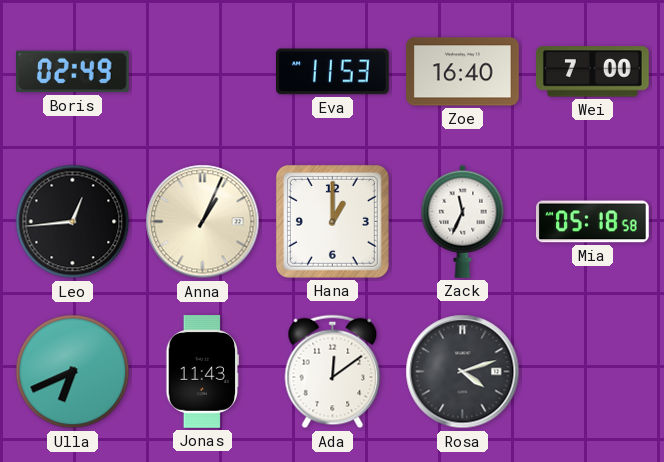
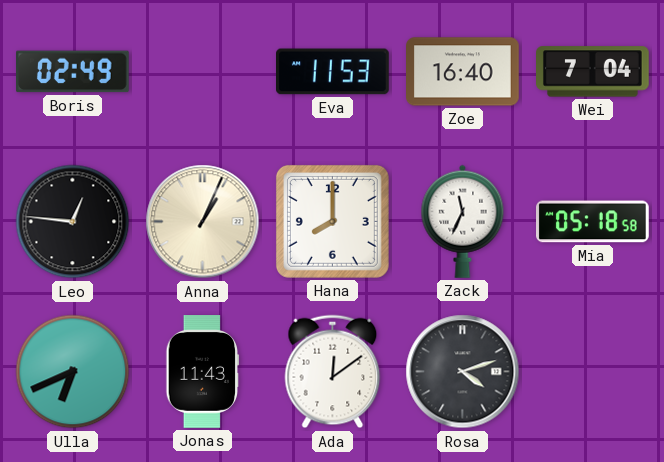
Wei: 7:00 -> 7:04
Leo: 12:44 -> 12:46
Hana: 1:00 -> 8:00
